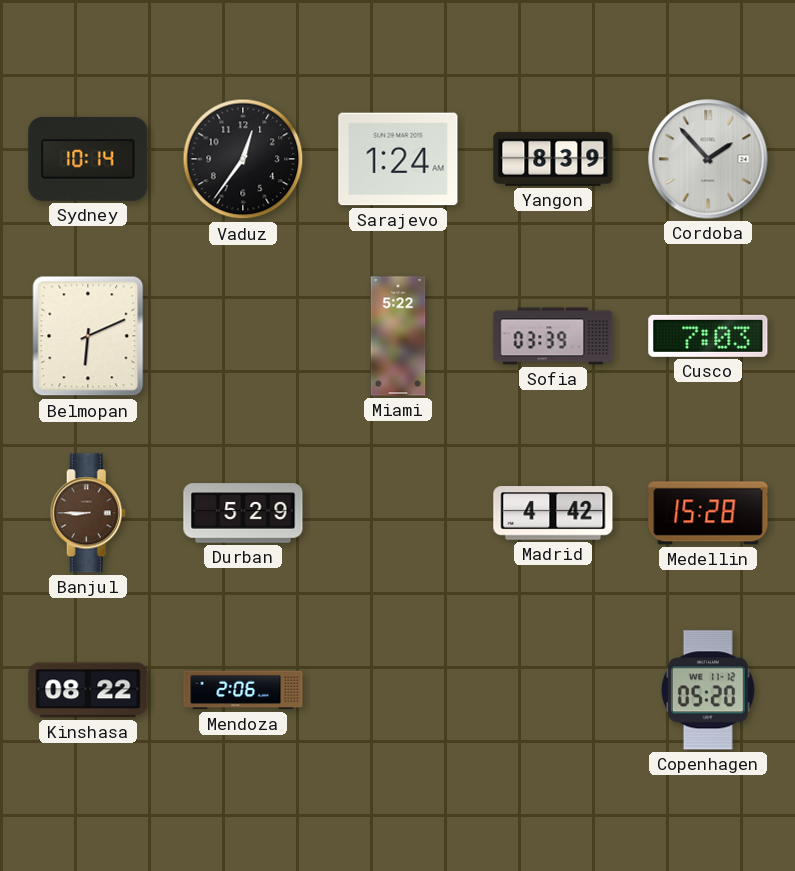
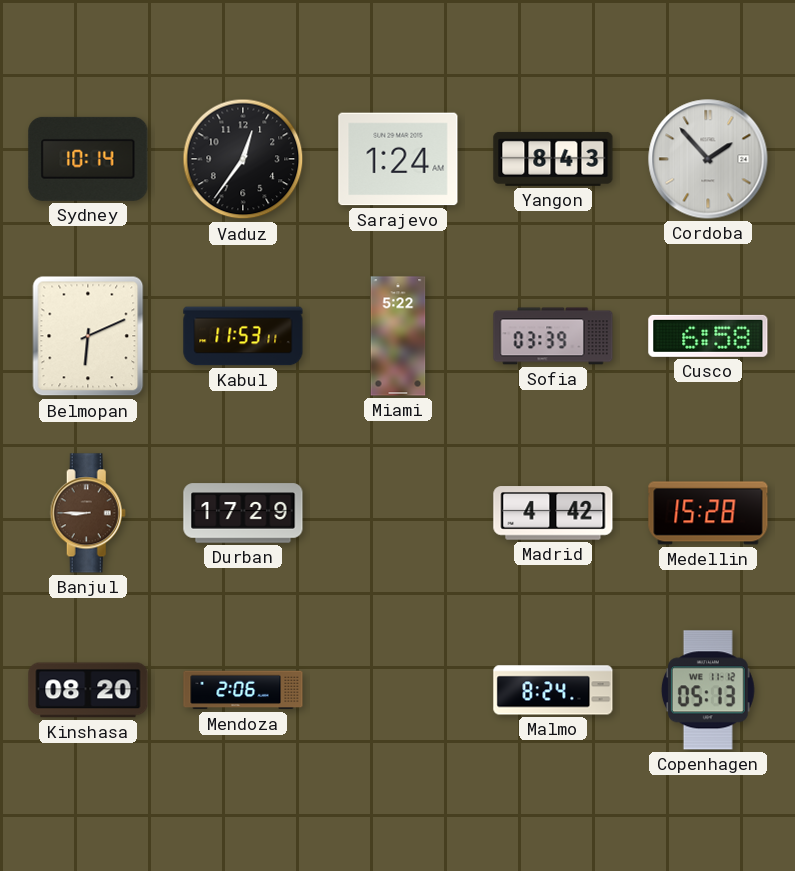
Yangon: 8:39 -> 8:43
Kabul: none -> 11:53
Cusco: 7:03 -> 6:58
Durban: 5:29 -> 17:29
Kinshasa: 08:22 -> 08:20
Malmo: none -> 8:24
Copenhagen: 05:20 -> 05:13
